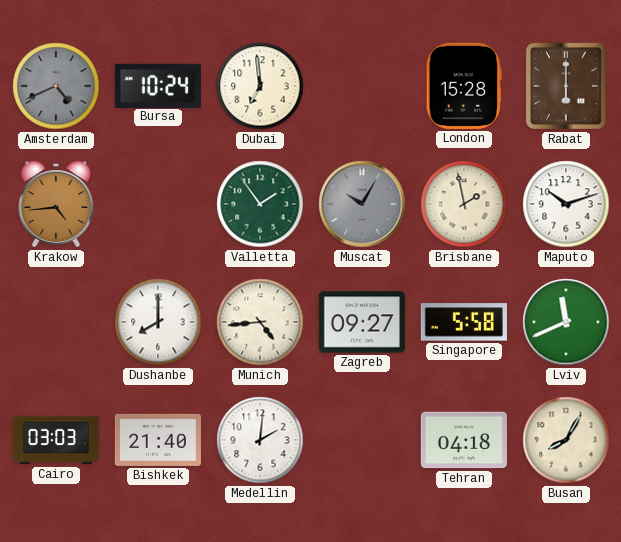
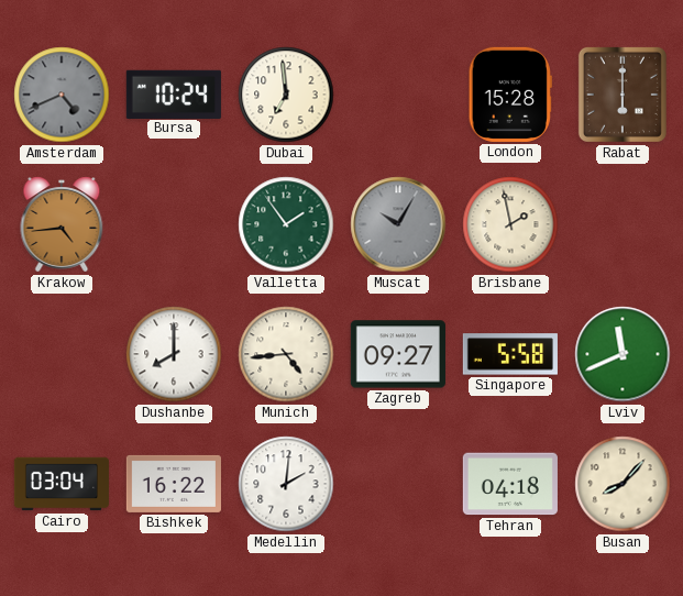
Maputo: 10:12 -> none
Cairo: 03:03 -> 03:04
Bishkek: 21:40 -> 16:22
Busan: 8:05 -> 8:07
